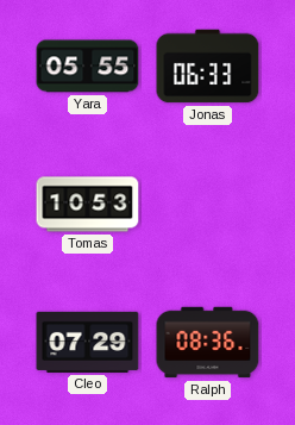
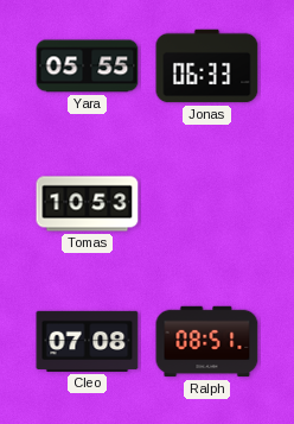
Cleo: 07:29 -> 07:08
Ralph: 08:36 -> 08:51
